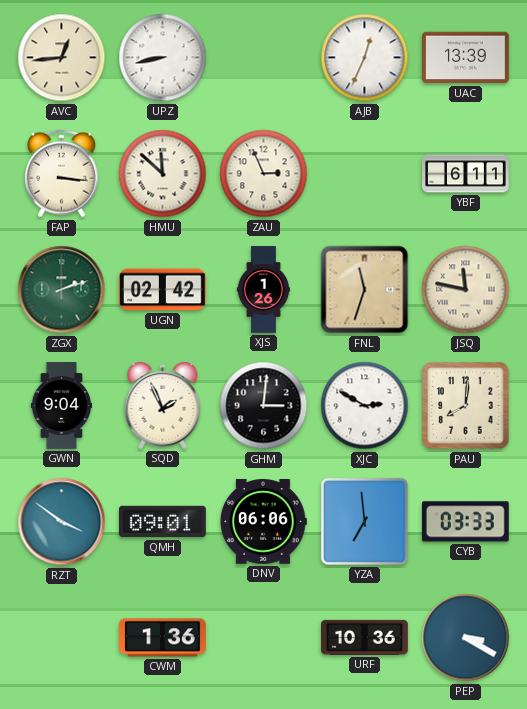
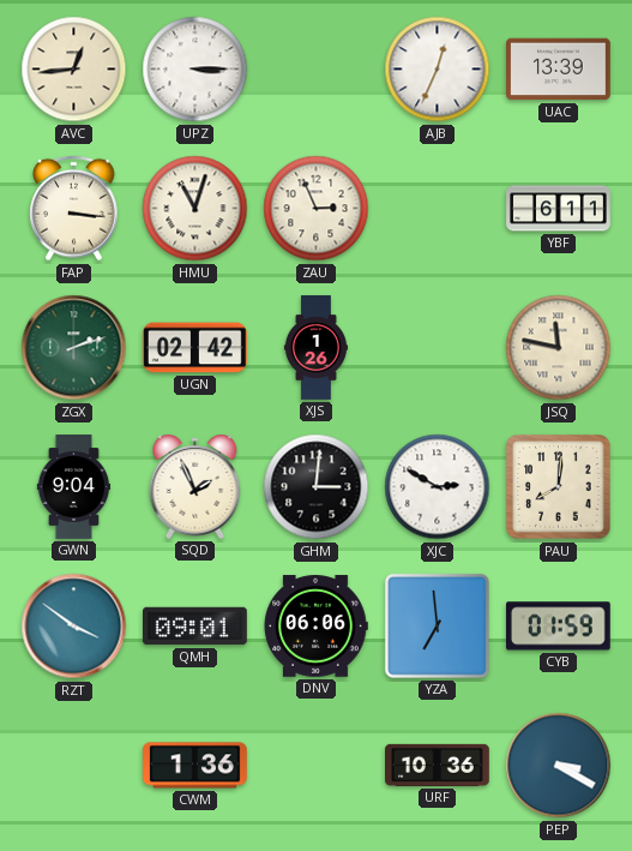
UPZ: 8:43 -> 3:15
HMU: 11:52 -> 11:03
FNL: 11:33 -> none
CYB: 03:33 -> 01:59
